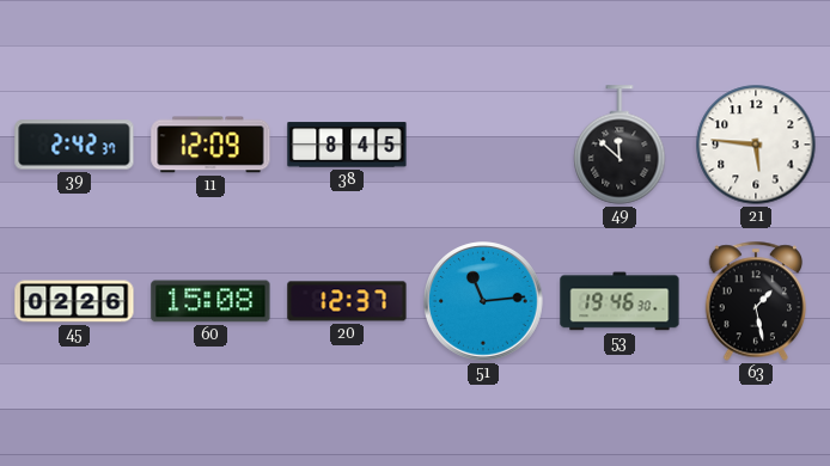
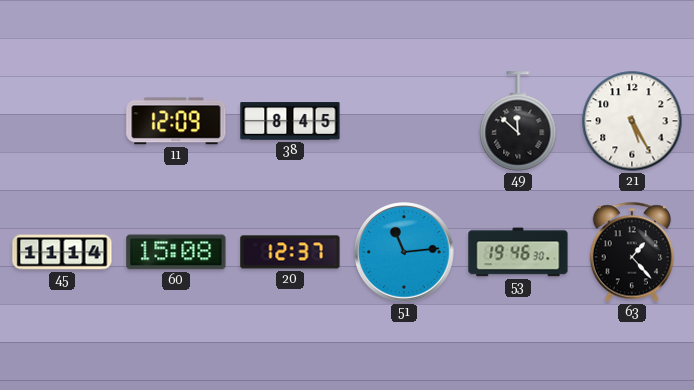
39: 2:42 -> none
21: 5:46 -> 5:25
45: 02:26 -> 11:14
63: 1:28 -> 1:23
